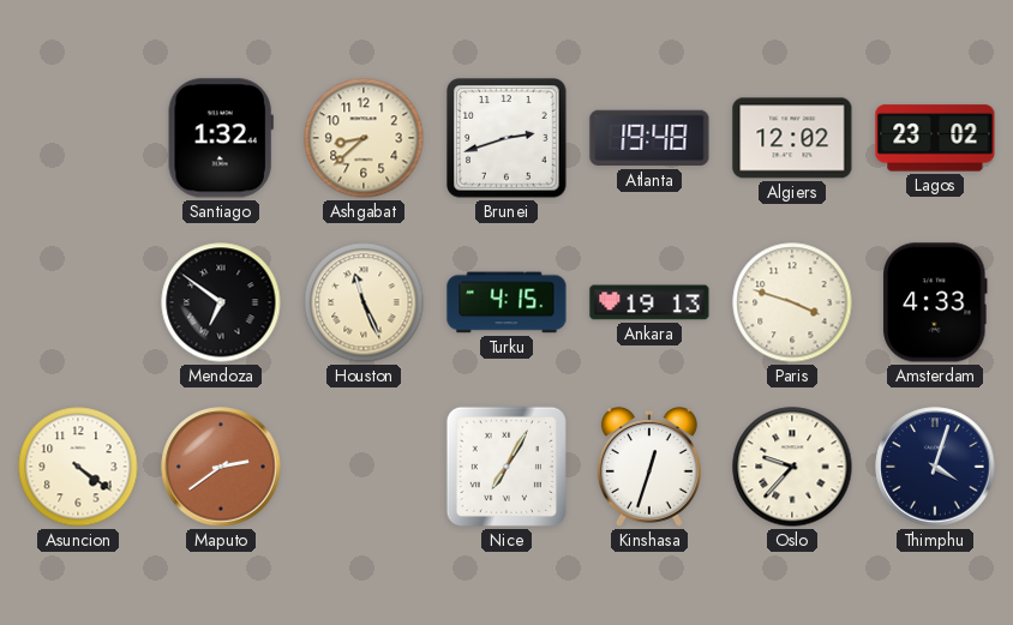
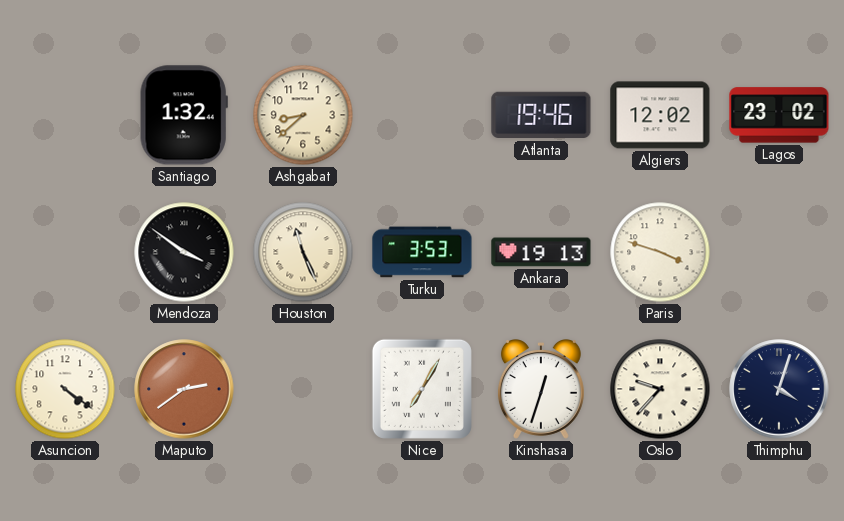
Brunei: 2:42 -> none
Atlanta: 19:48 -> 19:46
Mendoza: 6:51 -> 3:51
Turku: 4:15 -> 3:53
Amsterdam: 4:33 -> none
